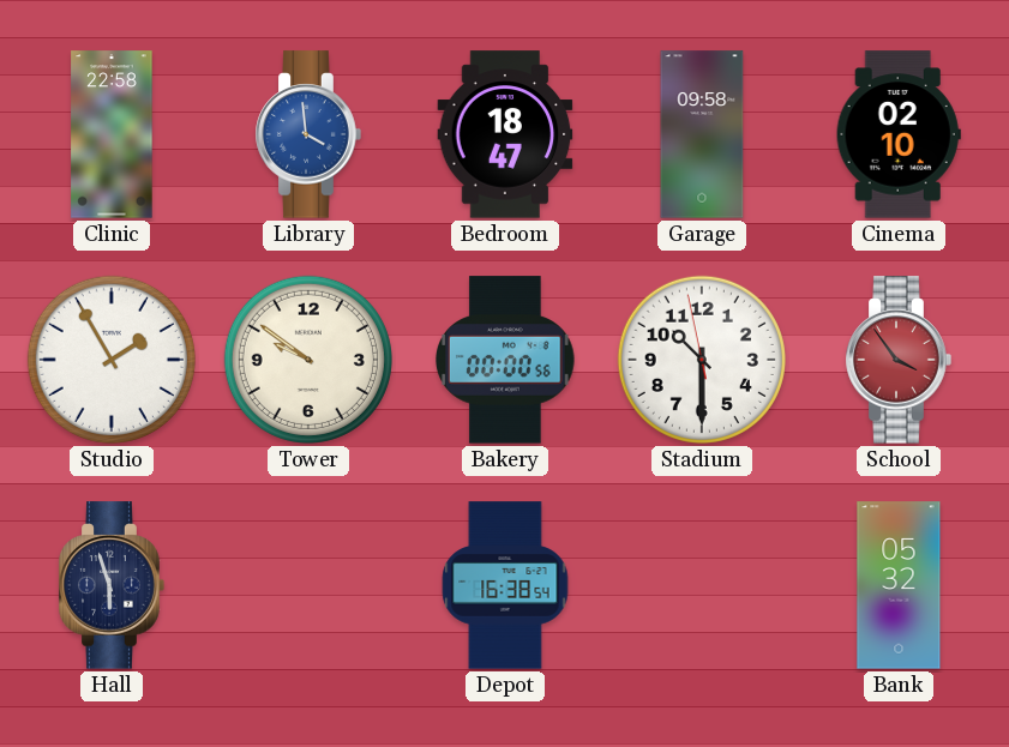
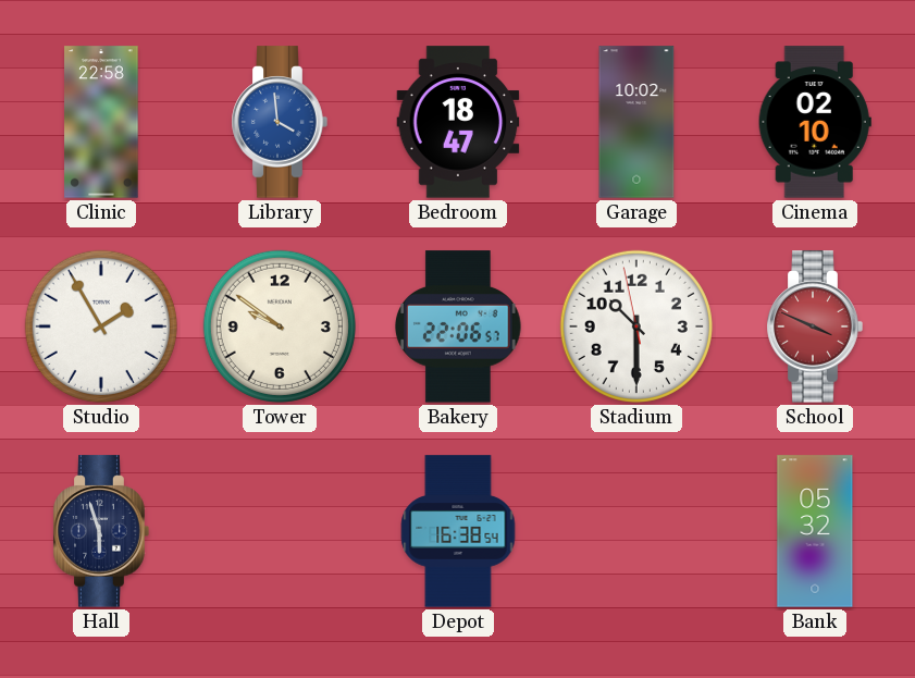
Garage: 09:58 -> 10:02
Bakery: 00:00 -> 22:06
School: 3:54 -> 3:49
